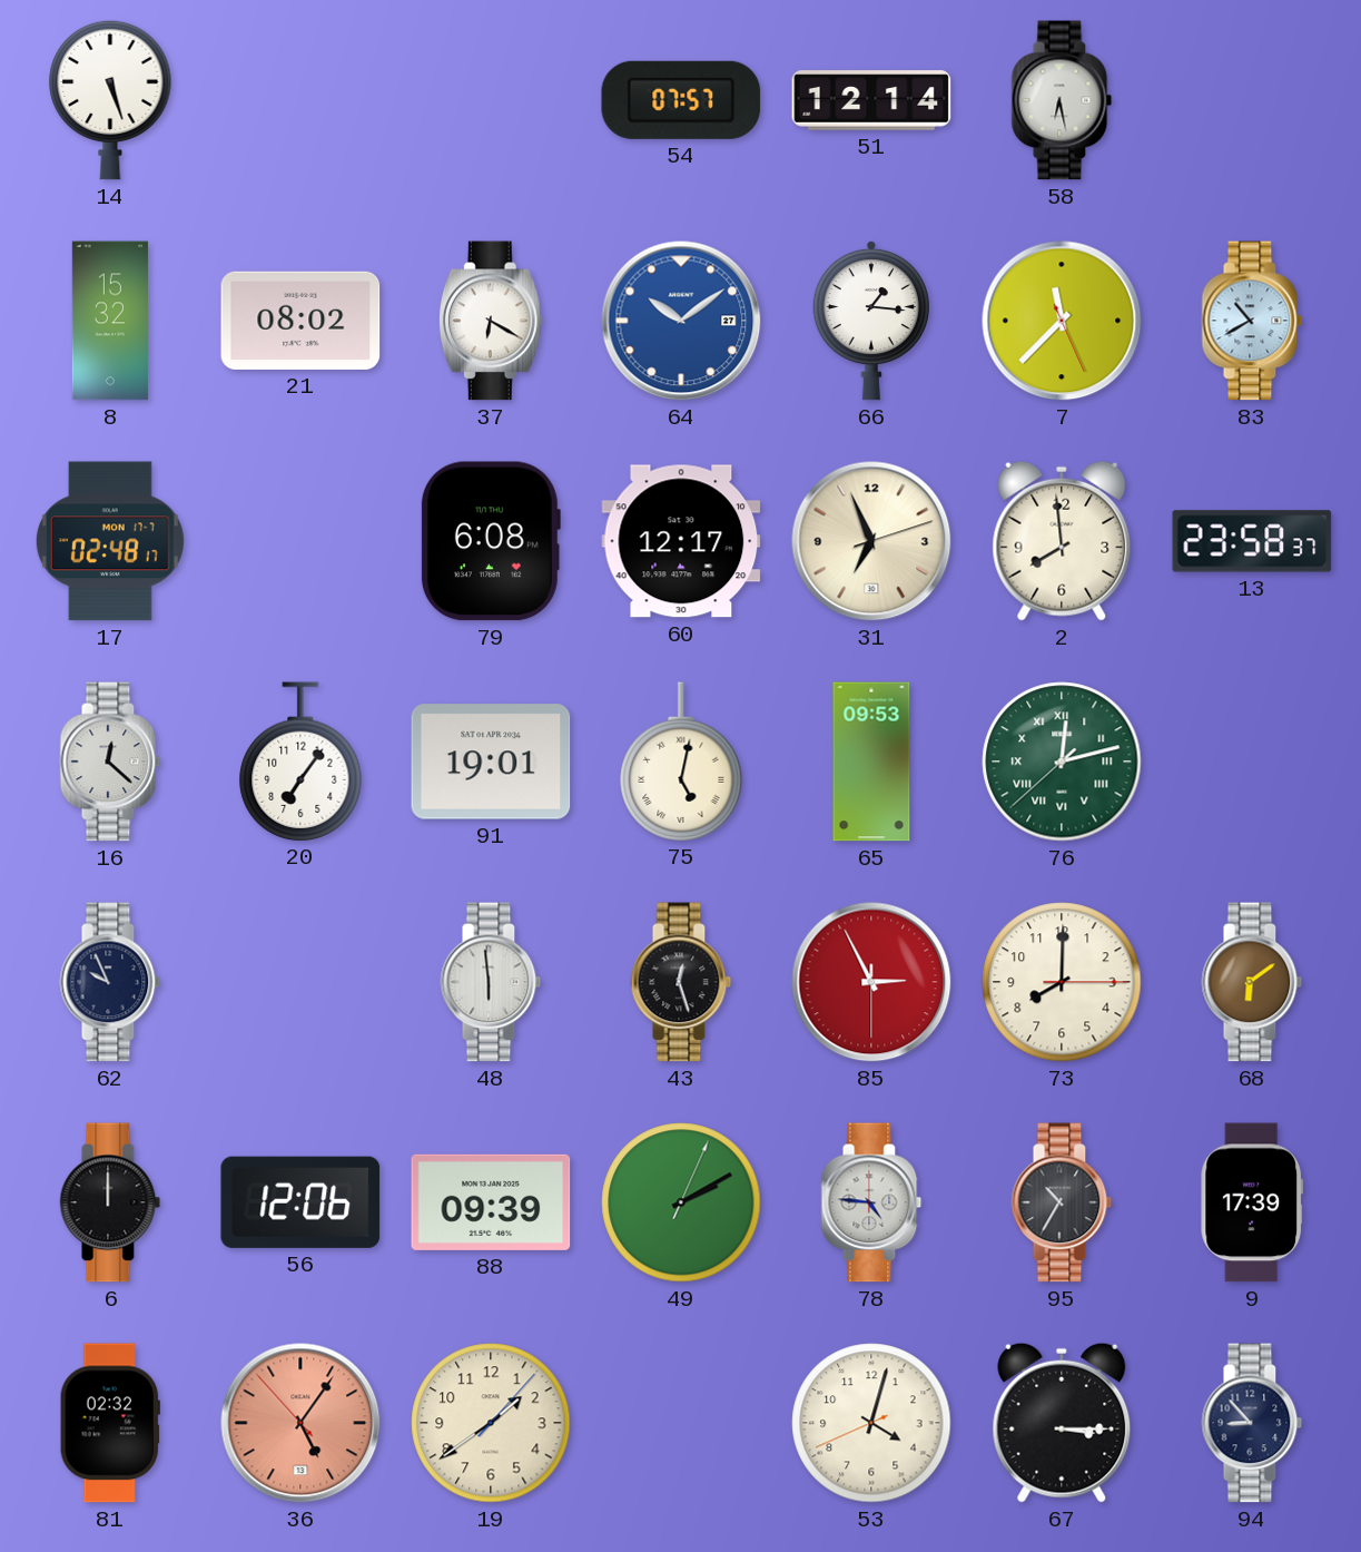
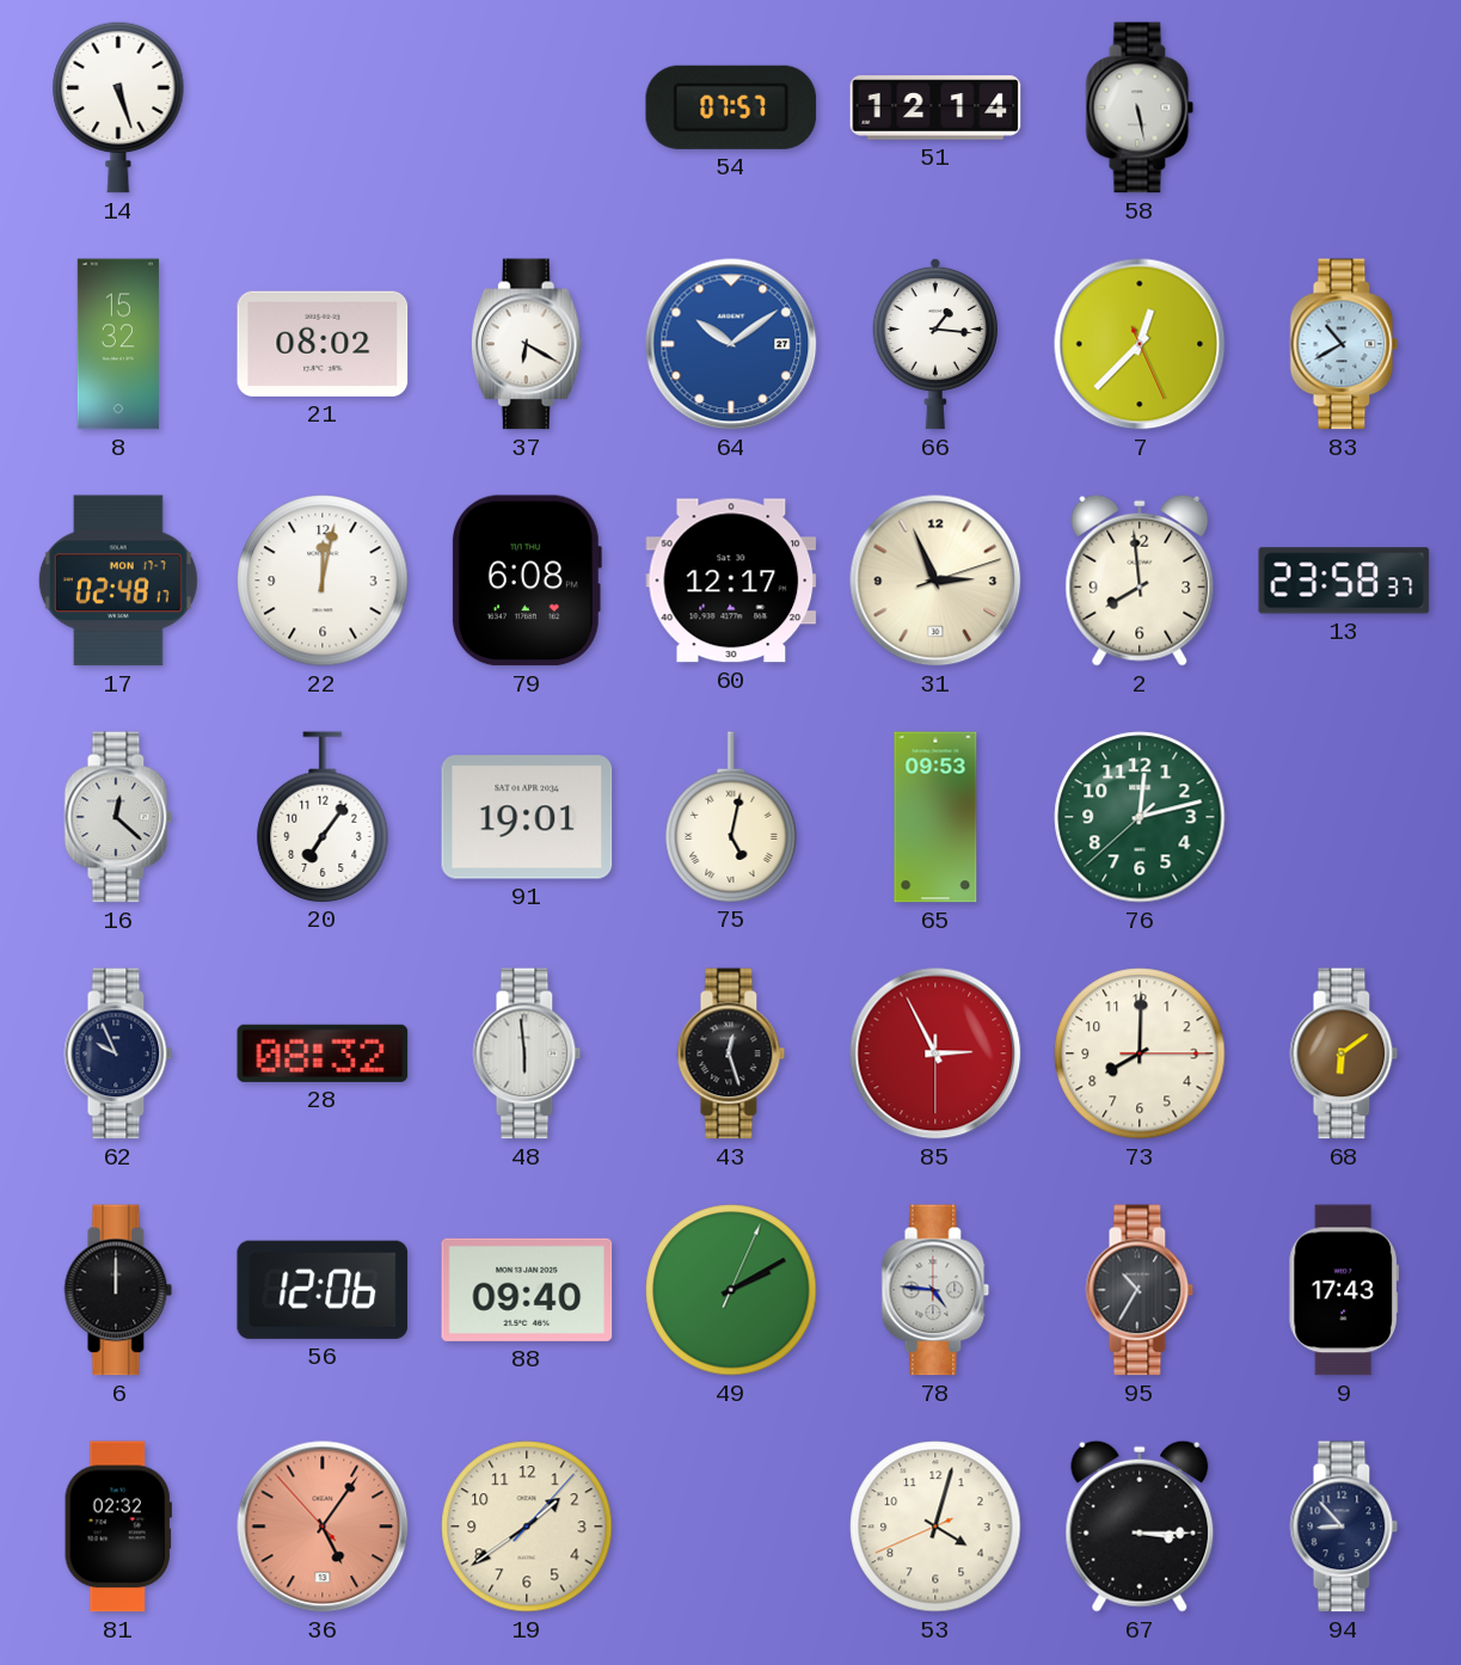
58: 6:28 -> 5:28
7: 11:37 -> 12:37
22: none -> 12:02
31: 6:56 -> 2:56
76 numerals: Roman -> Arabic
28: none -> 08:32
88: 09:39 -> 09:40
9: 17:39 -> 17:43
